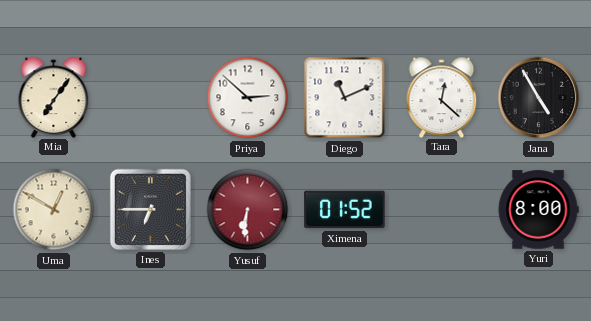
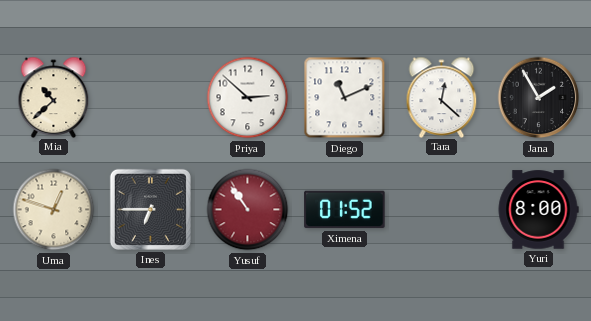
Mia: 7:06 -> 10:38
Jana: 4:55 -> 1:55
Uma: 12:50 -> 12:48
Yusuf: 6:31 -> 10:54
